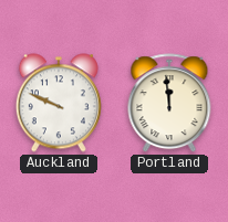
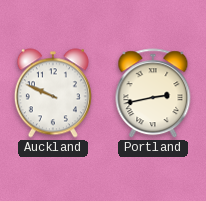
Portland: 11:59 -> 2:43
